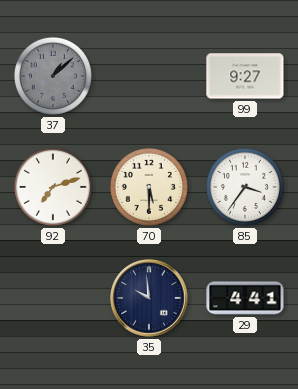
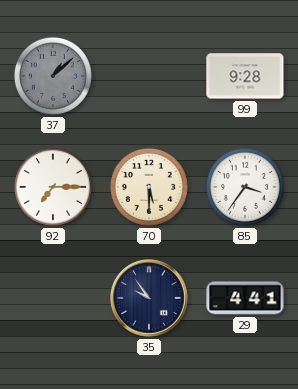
99: 9:27 -> 9:28
92: 7:12 -> 7:15
35: 9:59 -> 9:54
